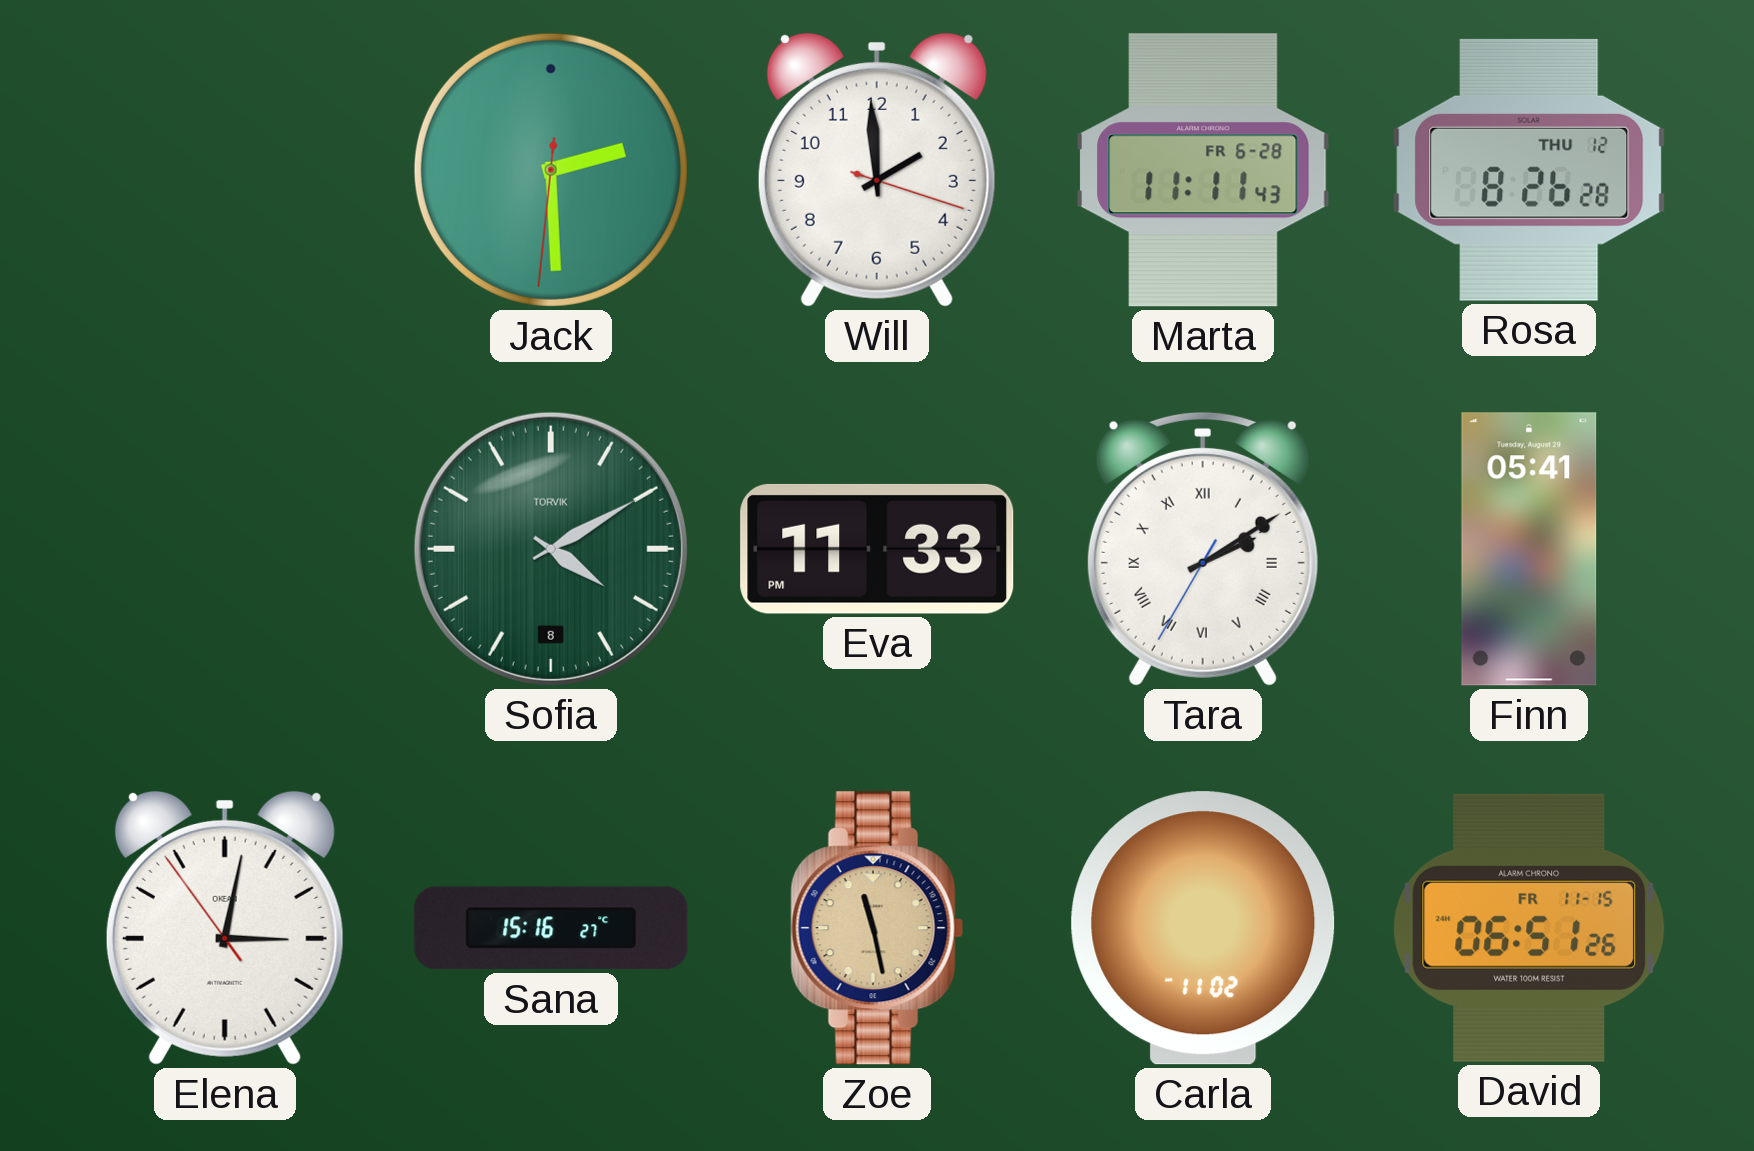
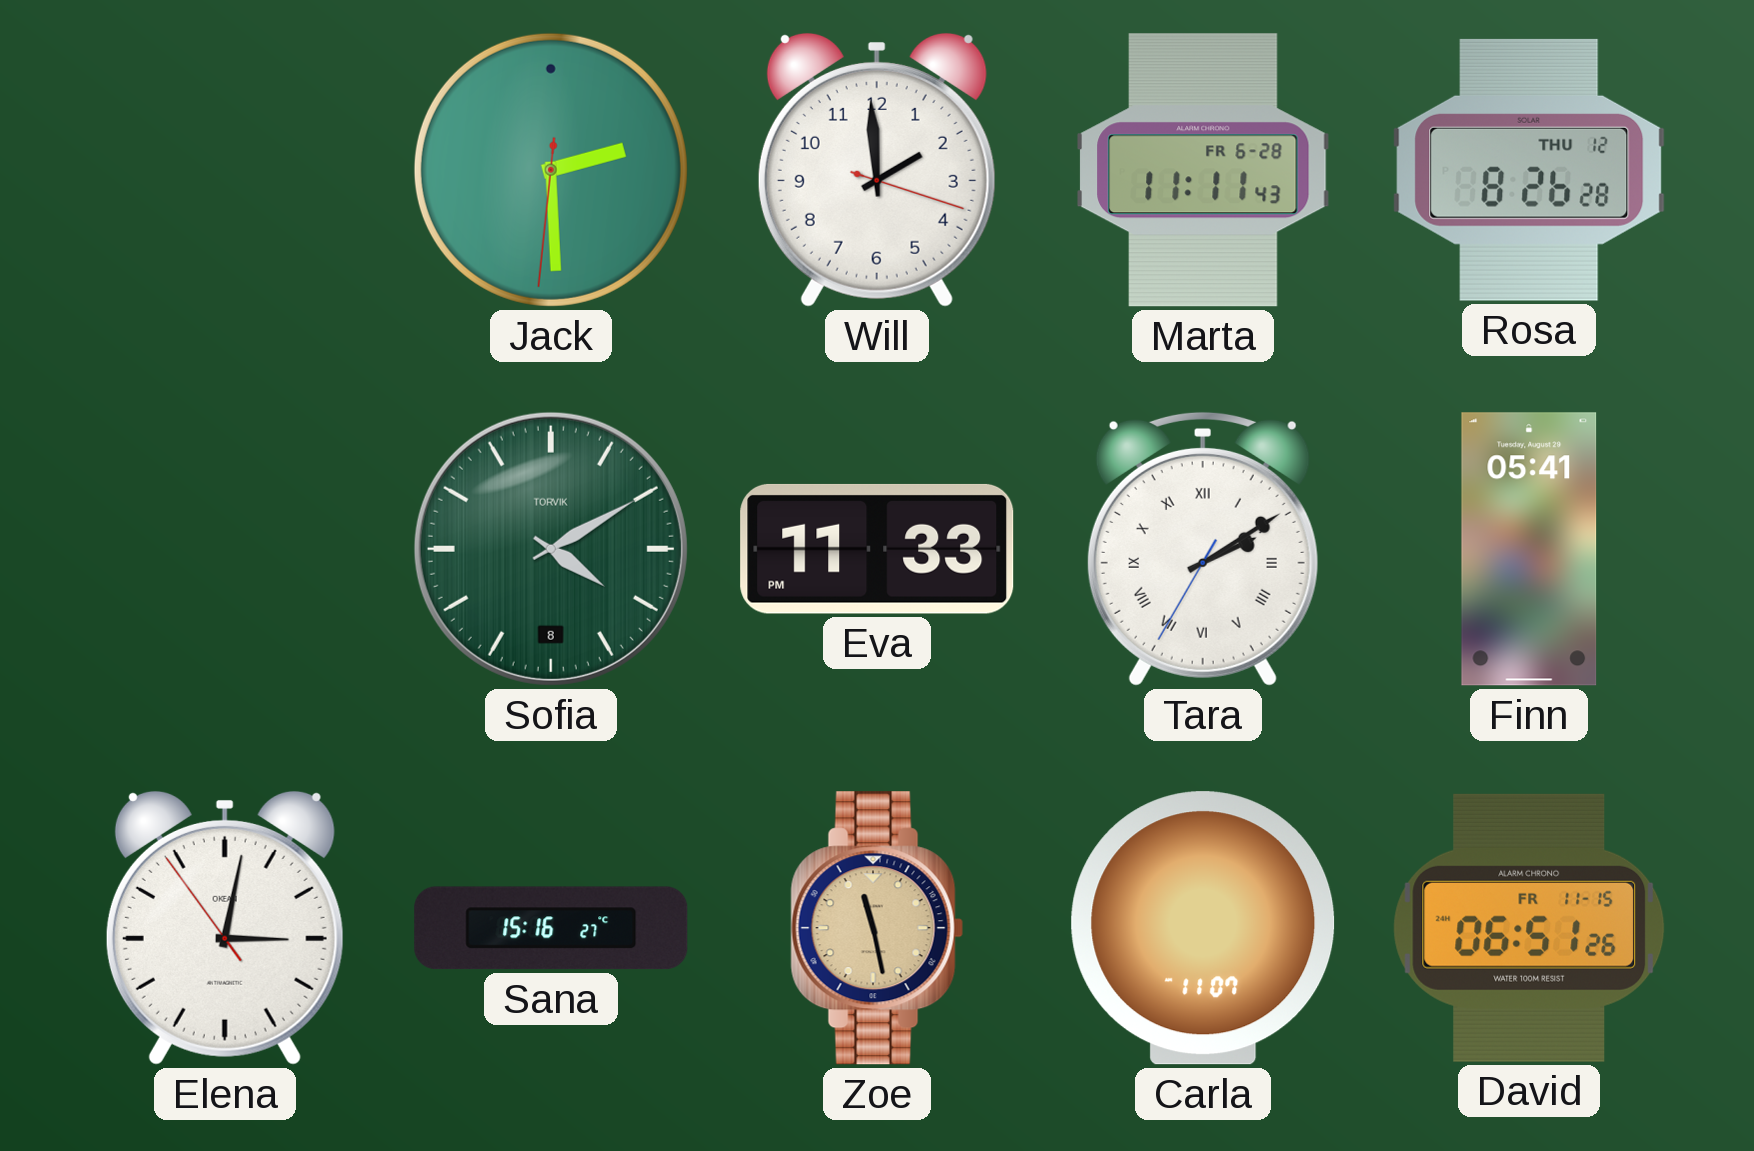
Carla: 11:02 -> 11:07
